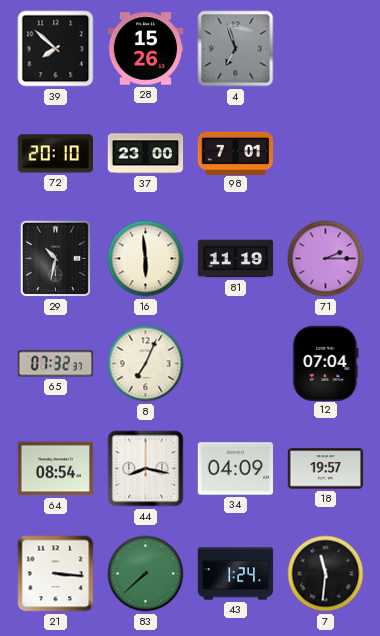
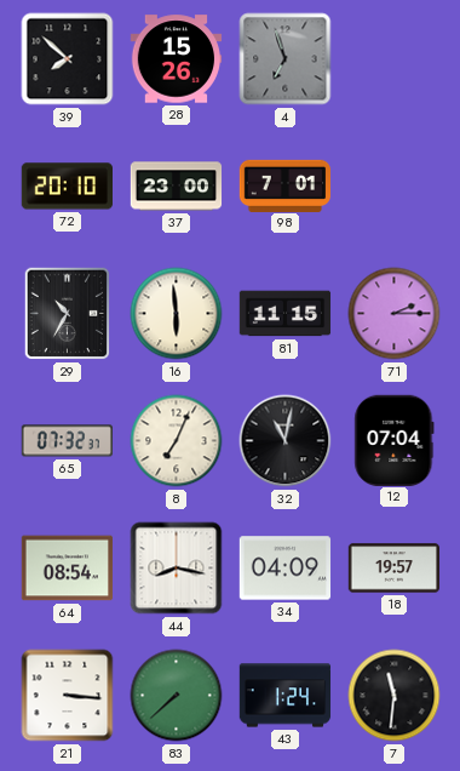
29: 10:32 -> 10:35
81: 11:19 -> 11:15
32: none -> 11:02
